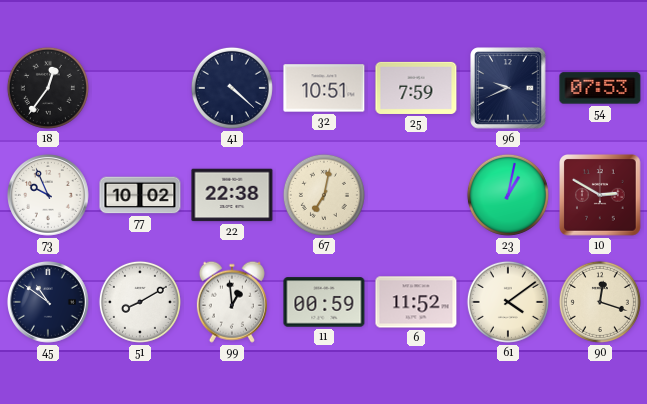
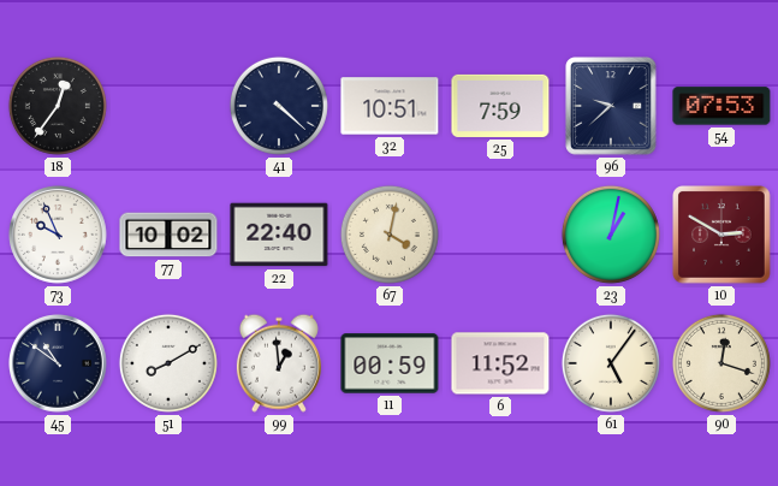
96: 9:41 -> 9:38
22: 22:38 -> 22:40
67: 7:02 -> 4:02
61: 4:09 -> 5:06
